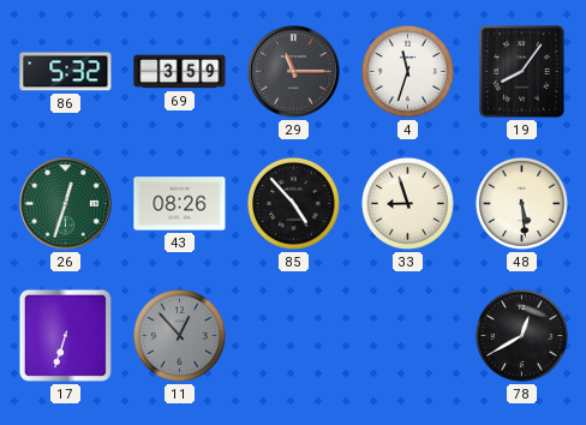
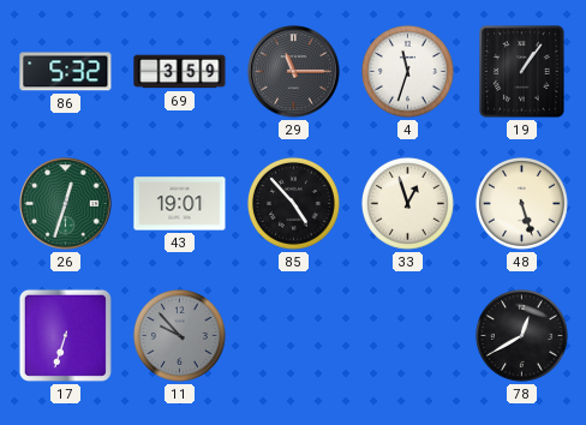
19: 8:06 -> 1:06
43: 08:26 -> 19:01
33: 8:57 -> 12:57
48: 5:29 -> 5:27
11: 12:53 -> 9:53
